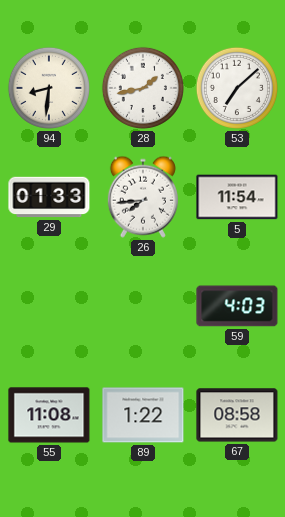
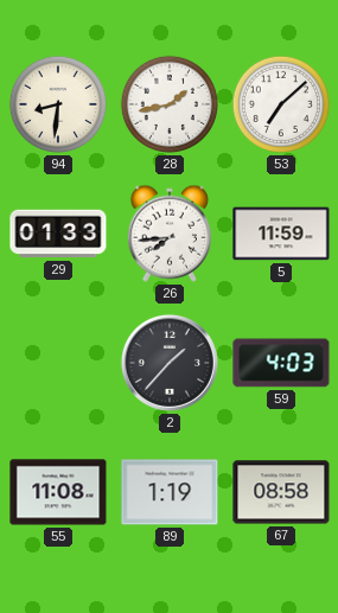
5: 11:54 -> 11:59
2: none -> 1:37
89: 1:22 -> 1:19
